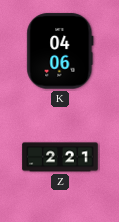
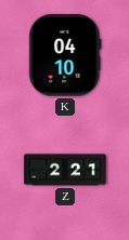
K: 04:06 -> 04:10
